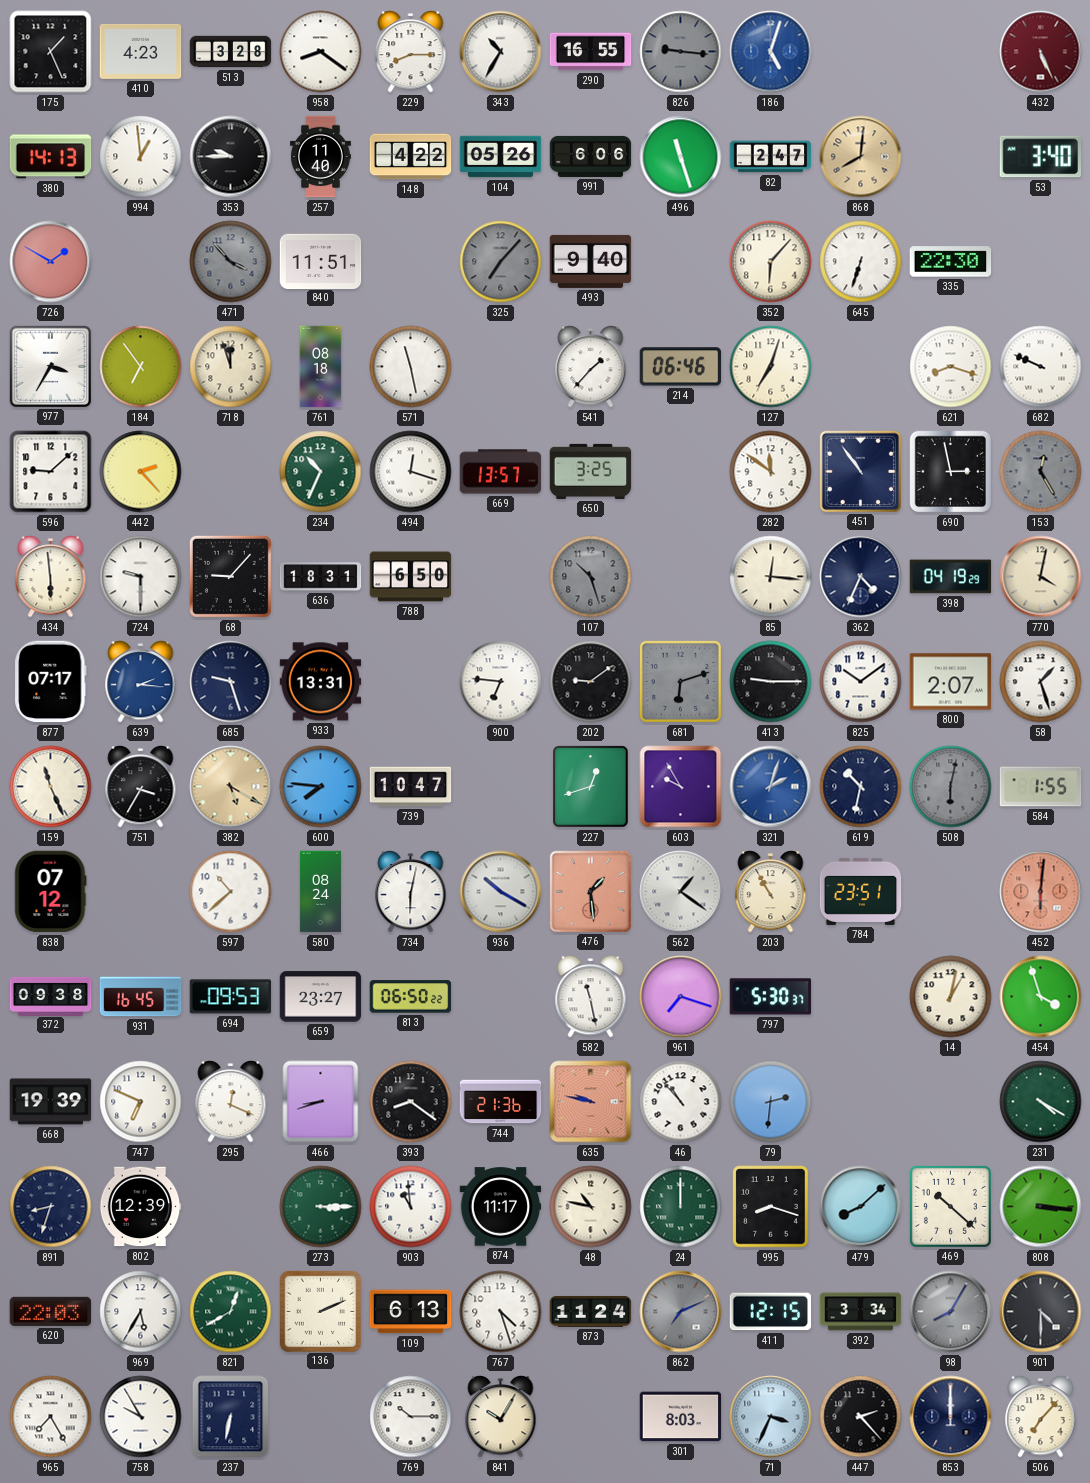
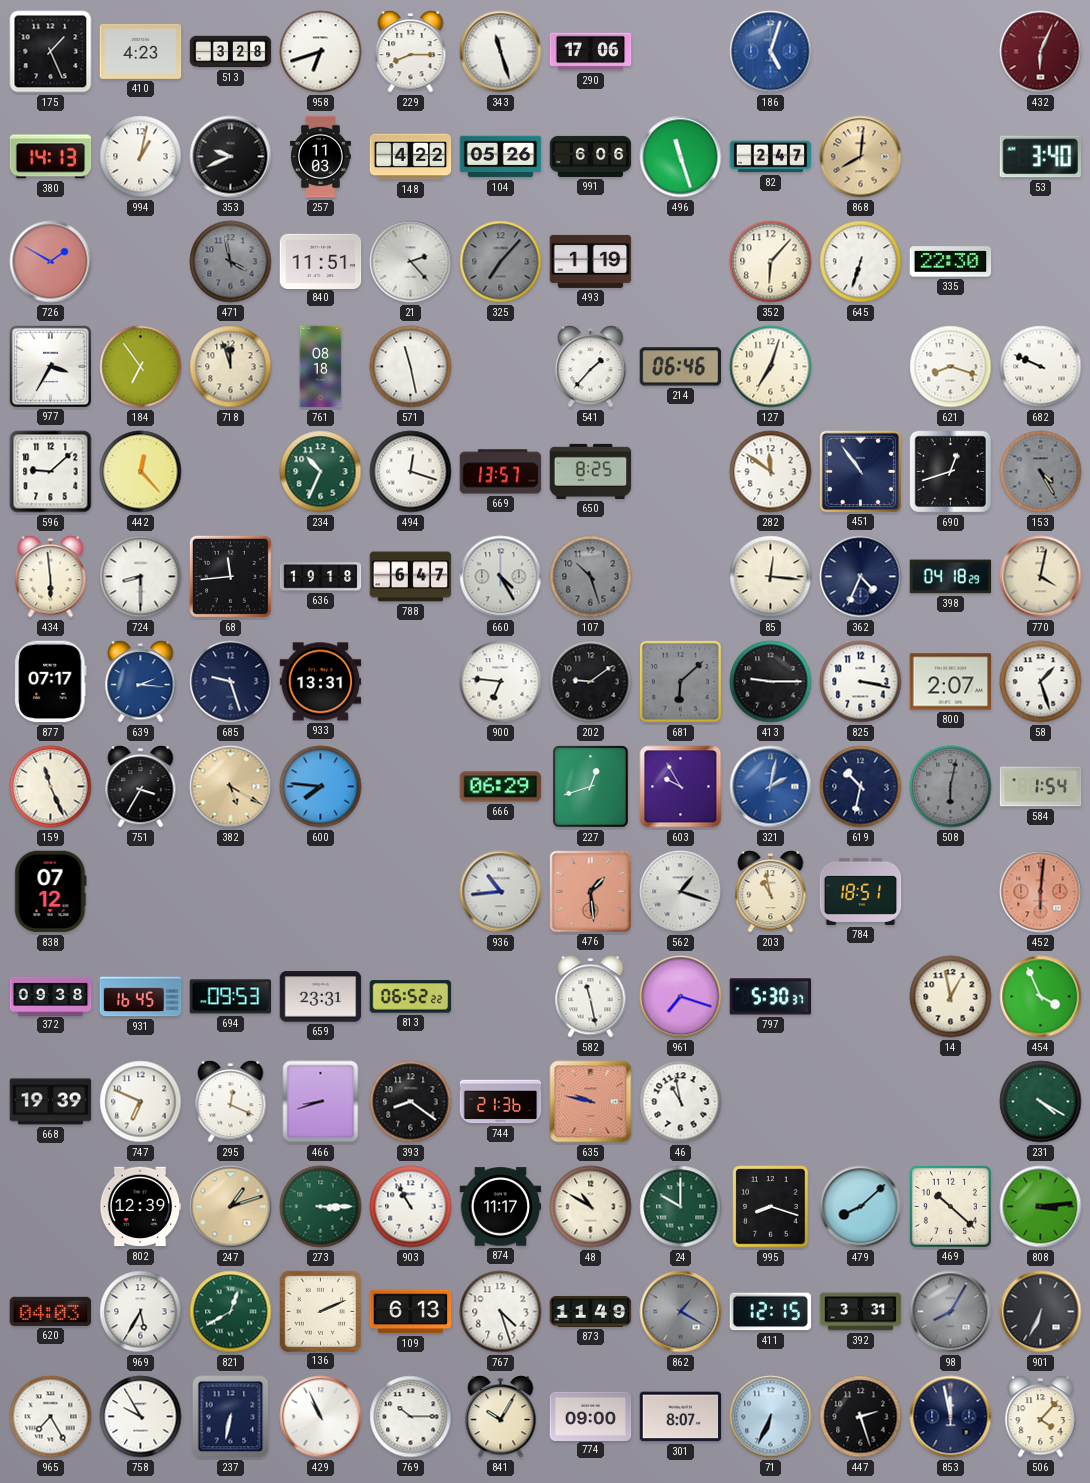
958: 8:21 -> 6:42
343: 10:35 -> 11:27
290: 16:55 -> 17:06
826: 9:16 -> none
432: 5:26 -> 6:04
994: 12:59 -> 1:02
353: 9:45 -> 9:41
257: 11:40 -> 11:03
471: 3:53 -> 3:58
21: none -> 2:23
493: 9:40 -> 1:19
442: 2:23 -> 12:23
650: 3:25 -> 8:25
690: 2:58 -> 12:42
153: 12:25 -> 4:25
724: 9:30 -> 8:30
68: 9:07 -> 11:44
636: 18:31 -> 19:18
788: 6:50 -> 6:47
660: none -> 4:25
398: 04:19 -> 04:18
681: 6:12 -> 6:08
825: 10:09 -> 3:17
739: 10:47 -> none
666: none -> 06:29
321: 2:03 -> 2:02
584: 1:55 -> 1:54
597: 10:38 -> none
580: 08:24 -> none
734: 6:02 -> none
936: 10:20 -> 10:44
562: 1:21 -> 1:18
203: 10:55 -> 10:58
784: 23:51 -> 18:51
659: 23:27 -> 23:31
813: 06:50 -> 06:52
14: 1:02 -> 12:58
454: 3:57 -> 3:56
46: 10:53 -> 10:58
79: 2:31 -> none
891: 8:33 -> none
247: none -> 1:12
903: 10:59 -> 10:55
48: 10:47 -> 10:50
24: 12:00 -> 10:00
808: 3:16 -> 3:14
620: 22:03 -> 04:03
873: 11:24 -> 11:49
862: 7:11 -> 1:20
392: 3:34 -> 3:31
901: 4:30 -> 6:34
429: none -> 10:56
774: none -> 09:00
301: 8:03 -> 8:07
71: 3:34 -> 6:34
447: 2:23 -> 2:27
853: 12:00 -> 11:58
506: 7:07 -> 4:07
